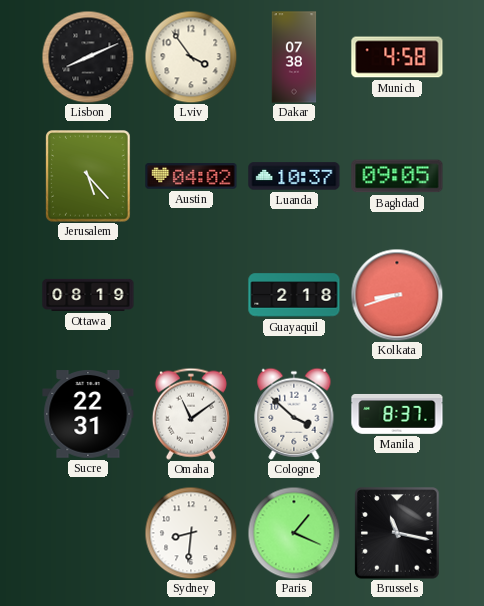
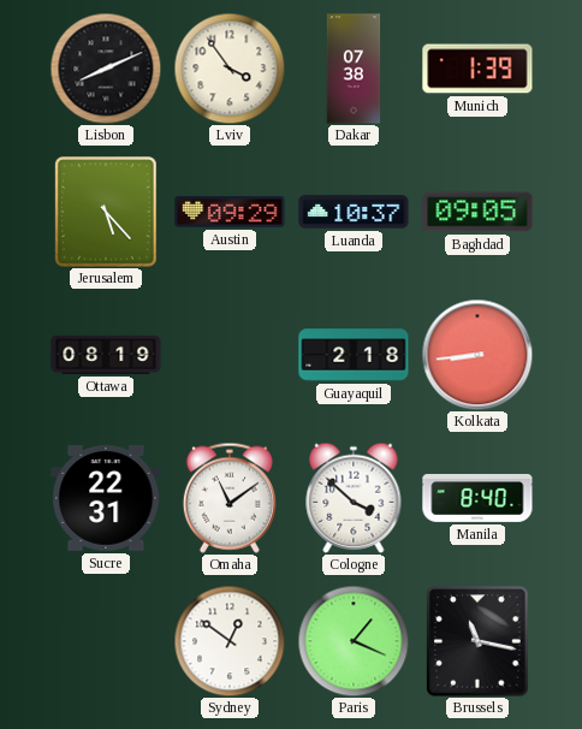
Munich: 4:58 -> 1:39
Austin: 04:02 -> 09:29
Kolkata: 8:42 -> 8:44
Manila: 8:37 -> 8:40
Sydney: 8:31 -> 12:51
